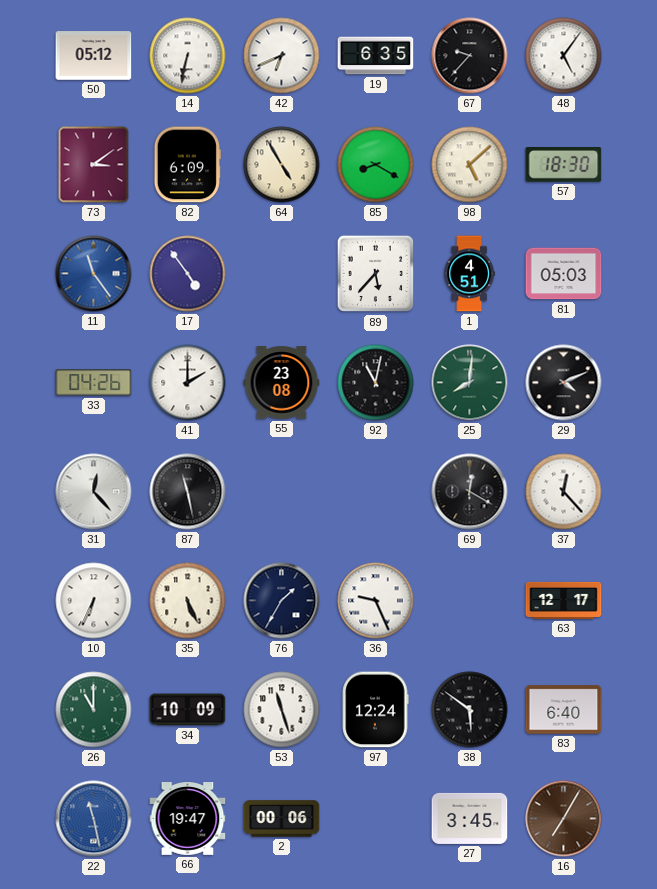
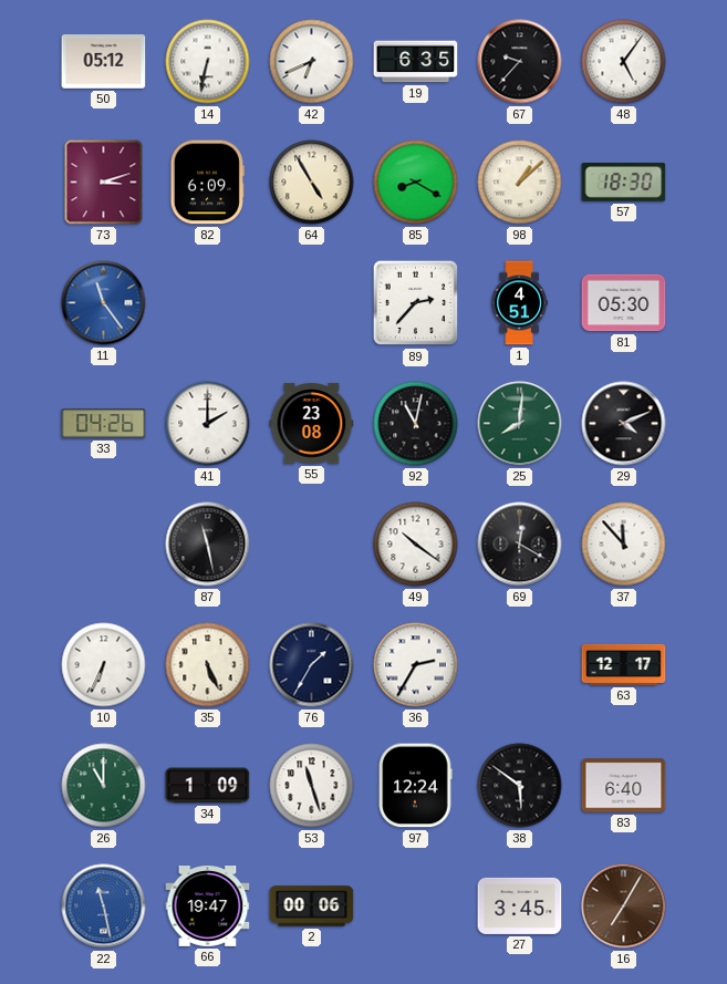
73: 3:09 -> 3:12
98: 5:08 -> 1:08
17: 4:54 -> none
89: 5:37 -> 2:37
81: 05:03 -> 05:30
31: 12:23 -> none
49: none -> 10:21
37: 12:23 -> 11:53
36: 9:26 -> 2:35
34: 10:09 -> 1:09
